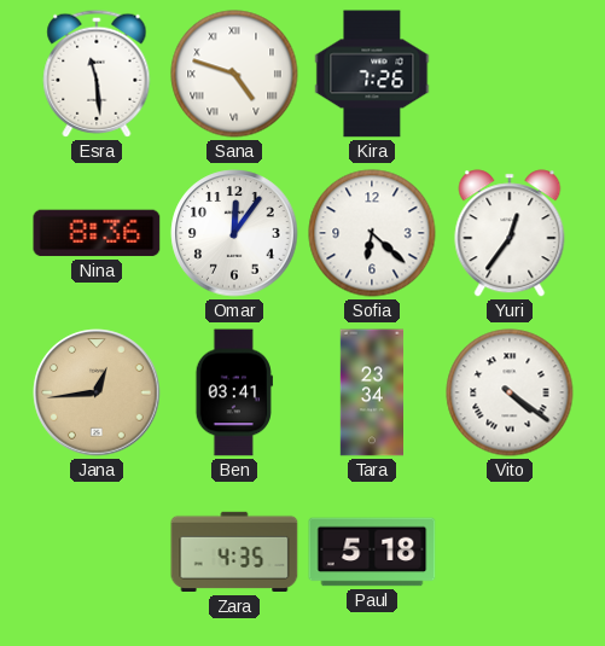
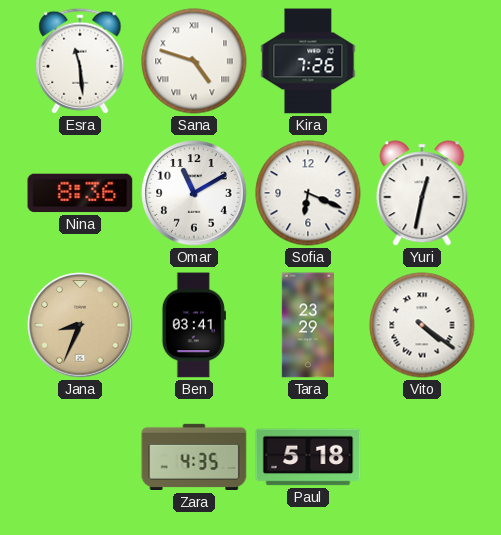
Omar: 12:06 -> 11:10
Sofia: 6:22 -> 6:19
Yuri: 12:36 -> 12:32
Jana: 12:44 -> 8:34
Tara: 23:34 -> 23:29
